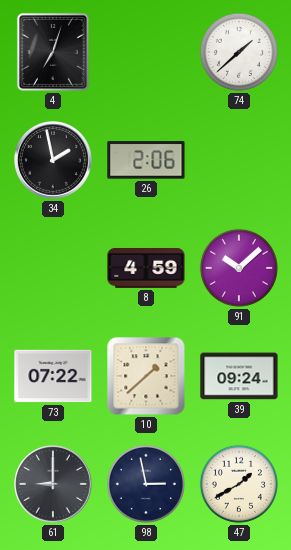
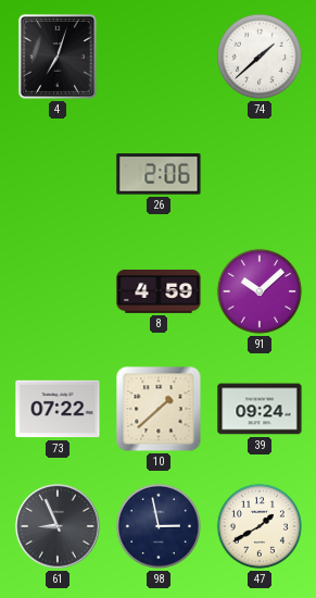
34: 1:58 -> none
61: 9:00 -> 8:56
